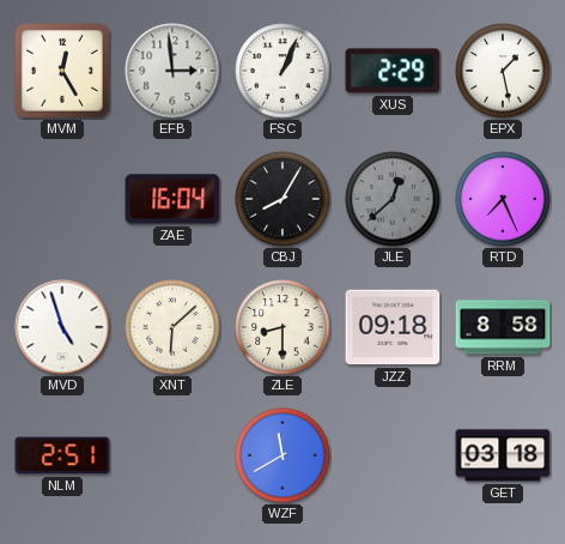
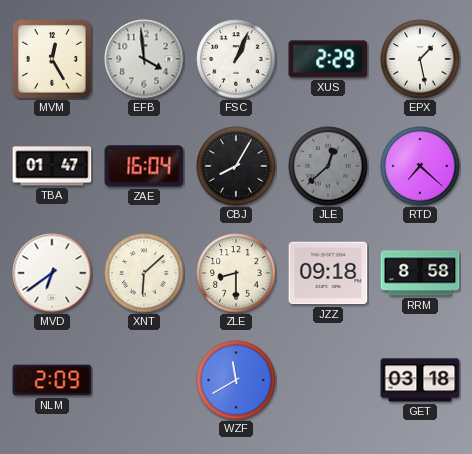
EFB: 2:59 -> 3:59
TBA: none -> 01:47
RTD: 7:26 -> 7:22
MVD: 4:57 -> 6:39
NLM: 2:51 -> 2:09
